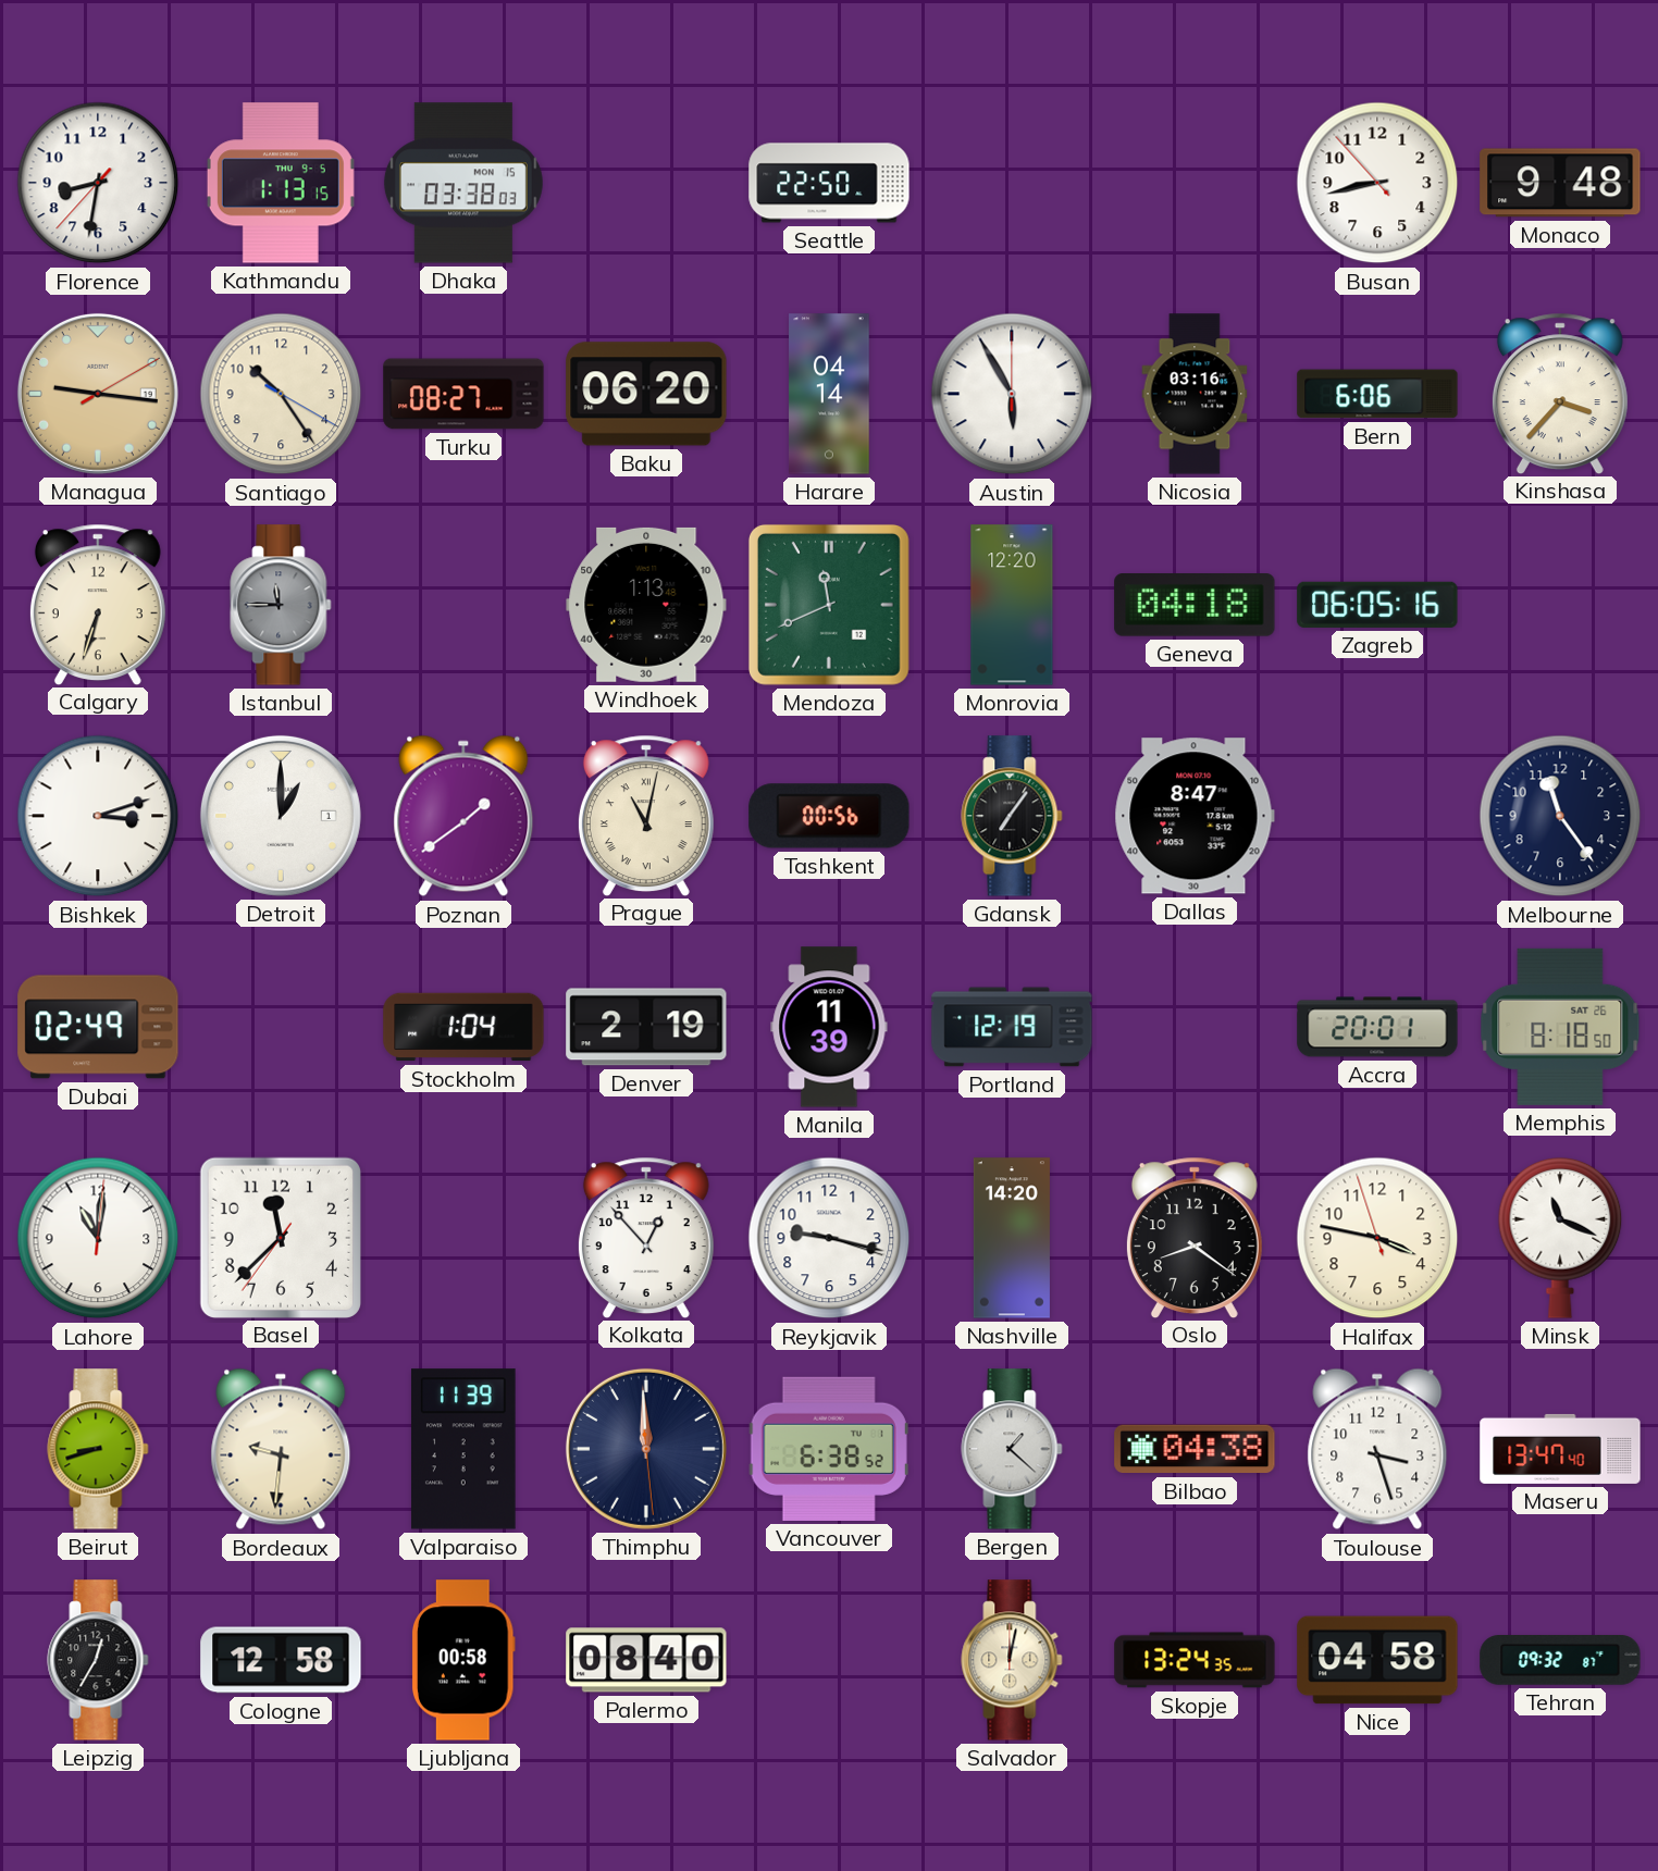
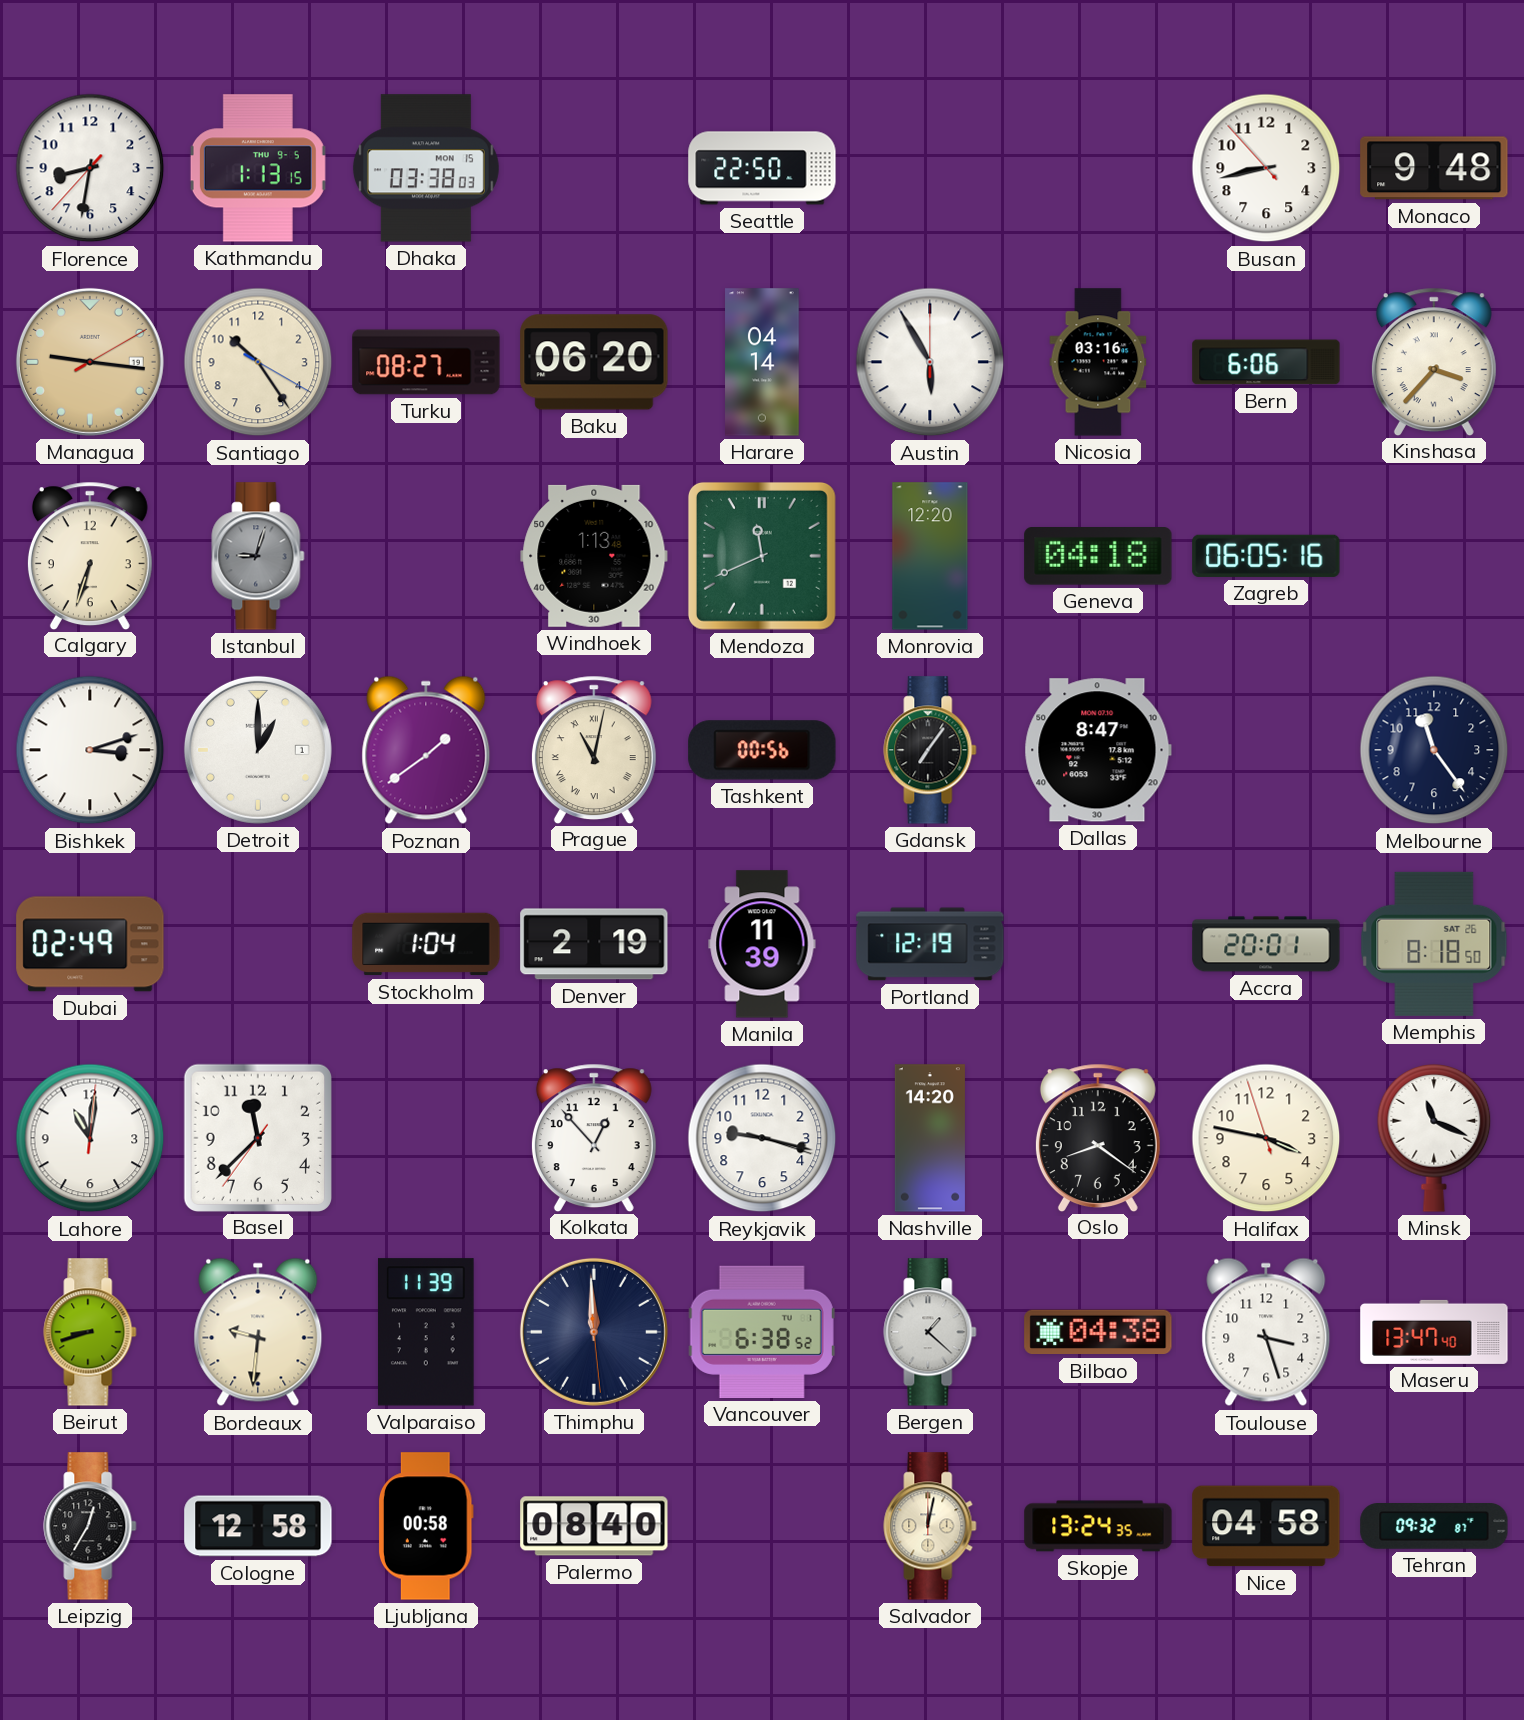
Istanbul: 11:45 -> 9:03
